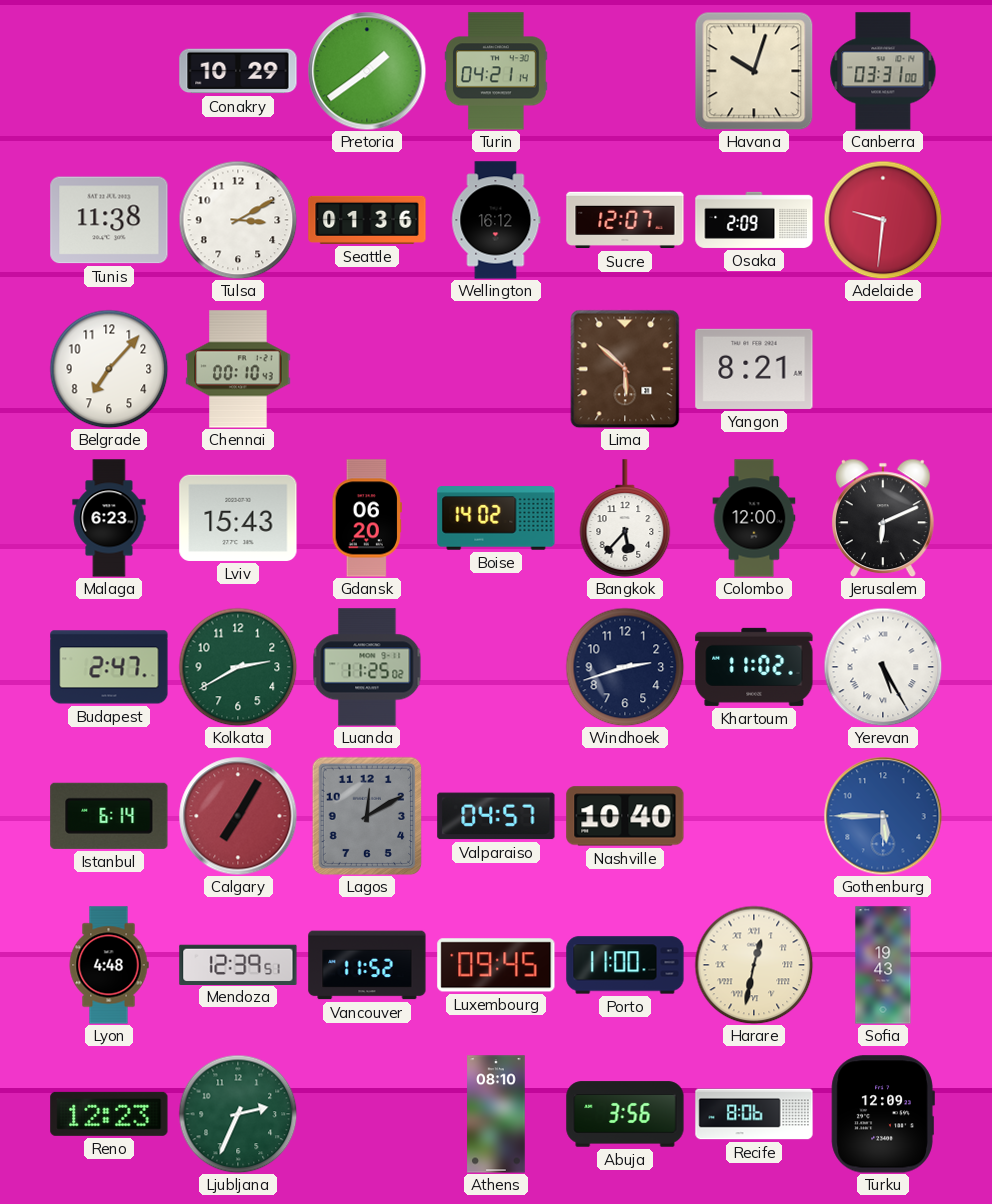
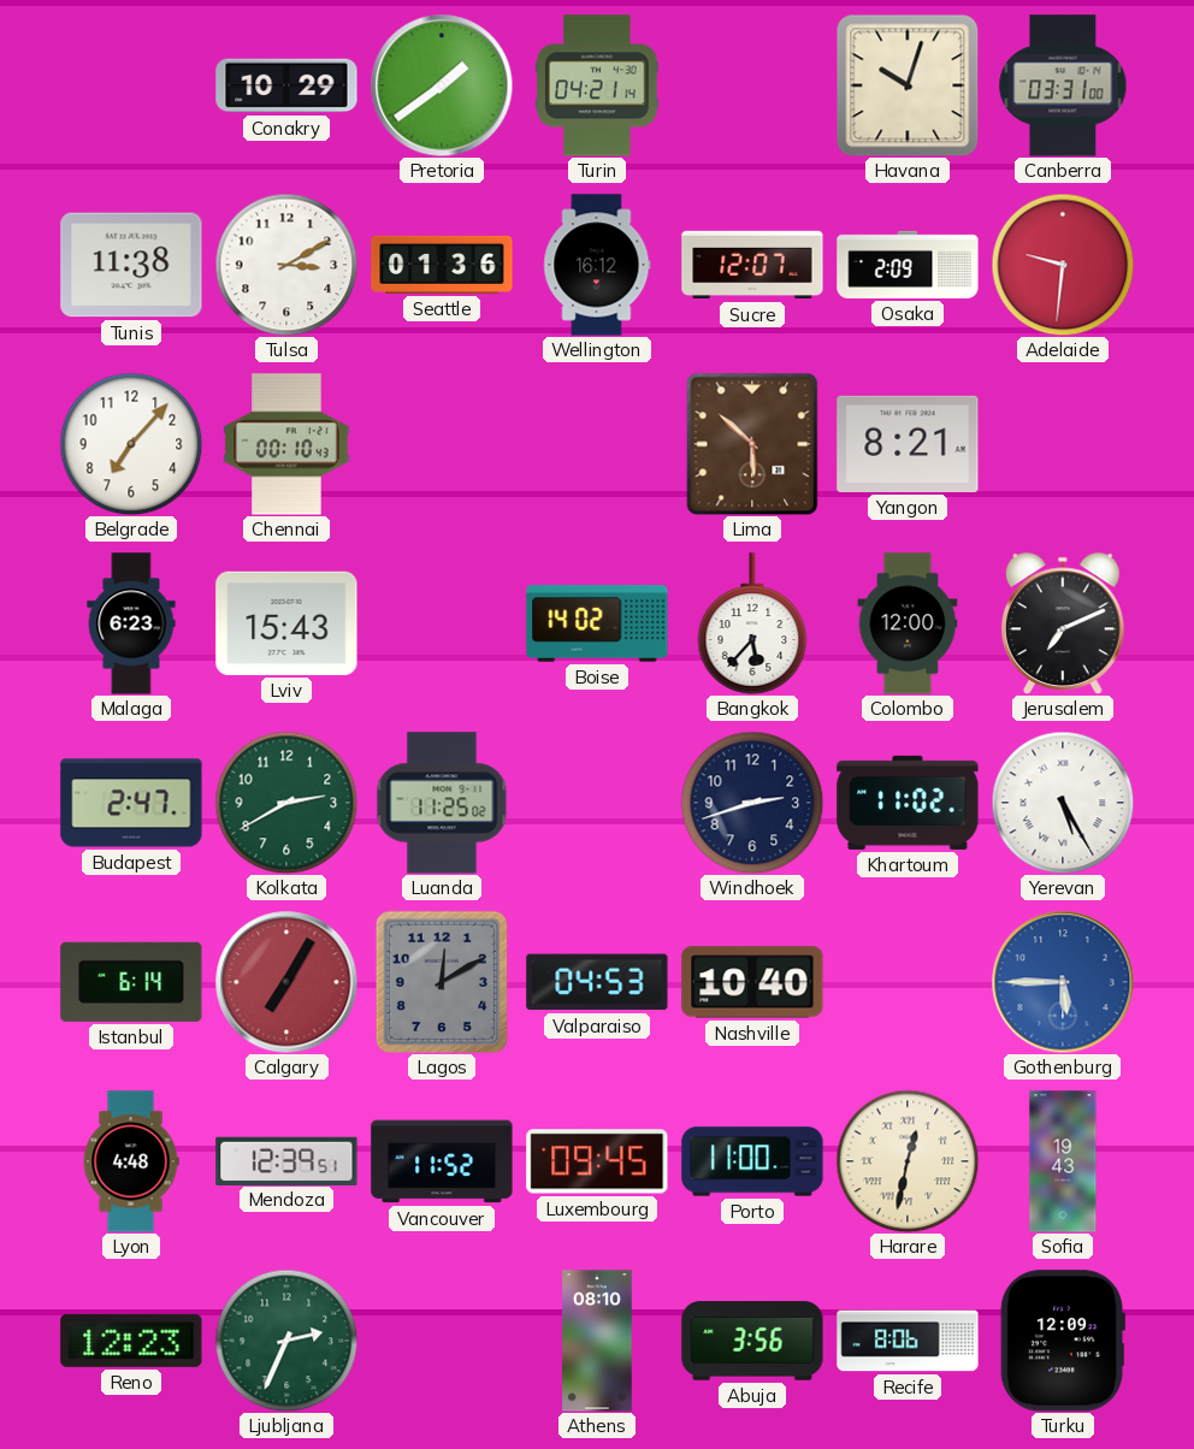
Gdansk: 06:20 -> none
Jerusalem: 6:11 -> 7:11
Valparaiso: 04:57 -> 04:53
